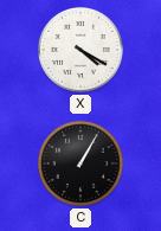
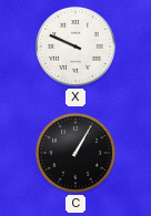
X: 4:20 -> 9:49
